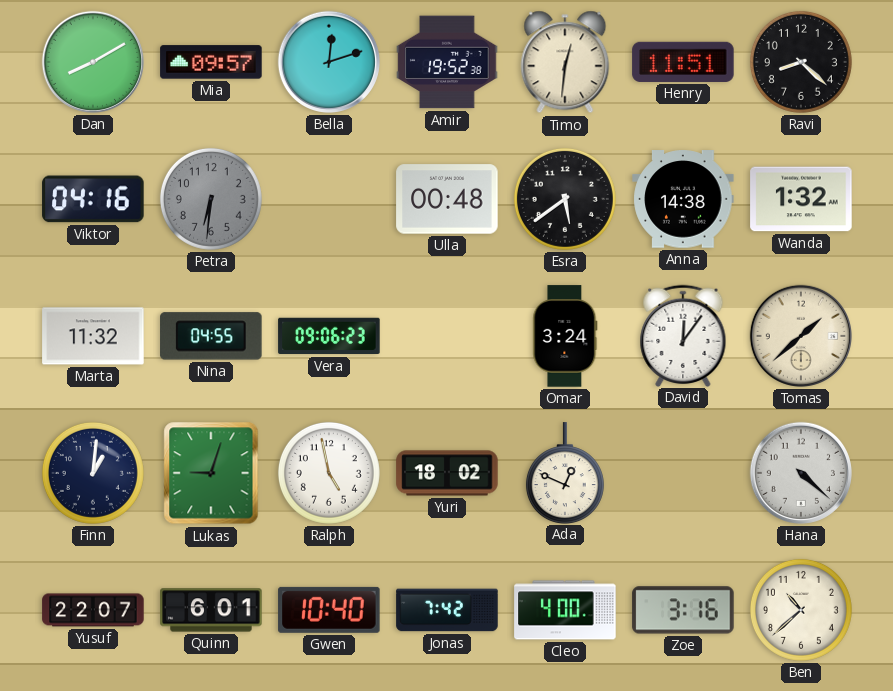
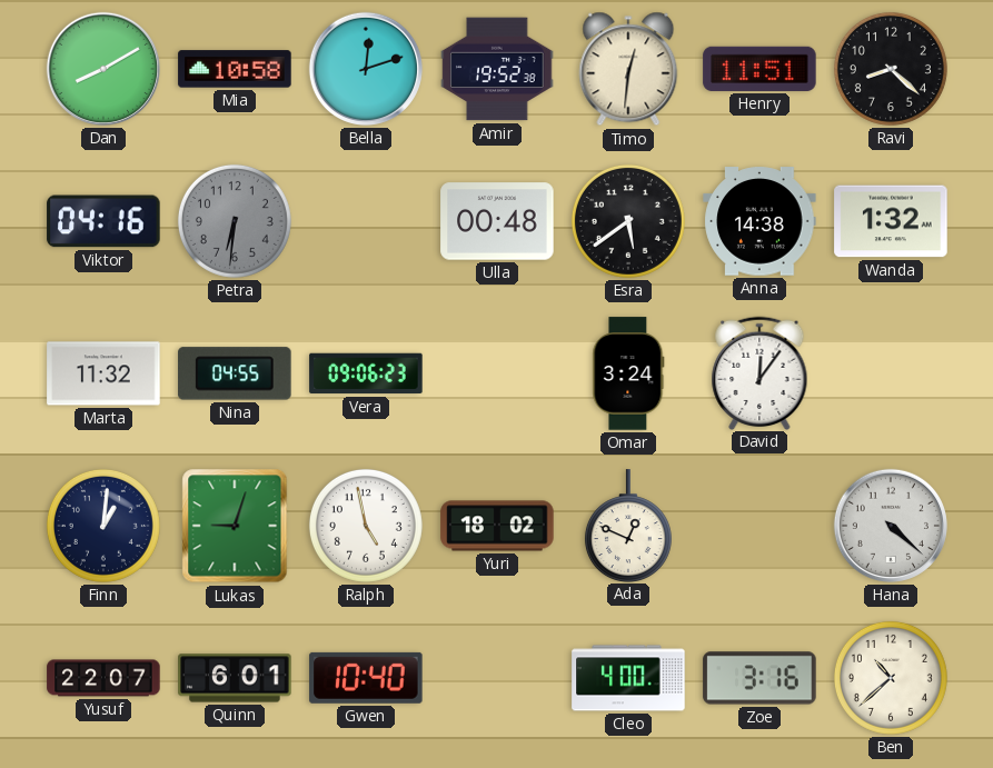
Mia: 09:57 -> 10:58
Tomas: 1:38 -> none
Jonas: 7:42 -> none
